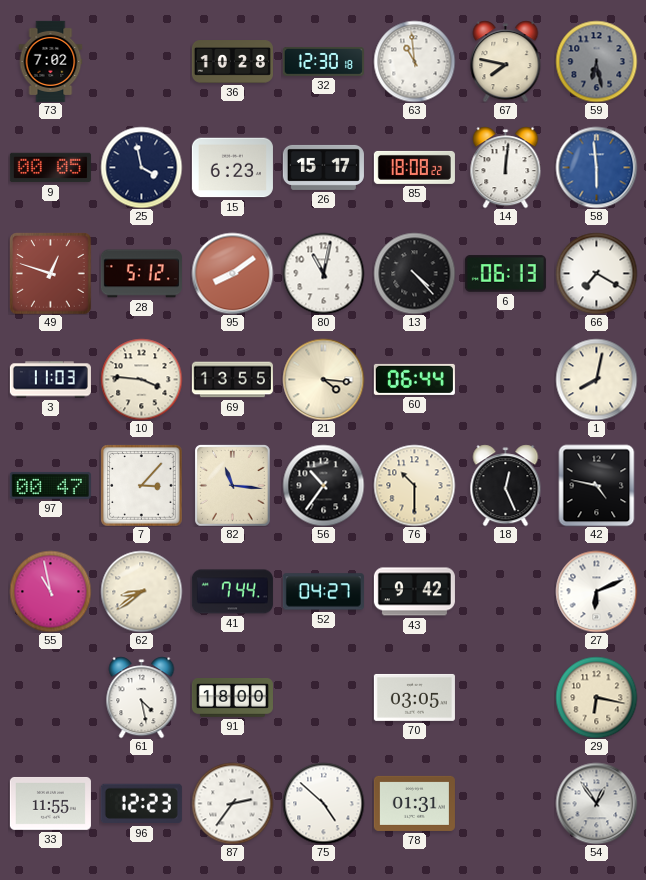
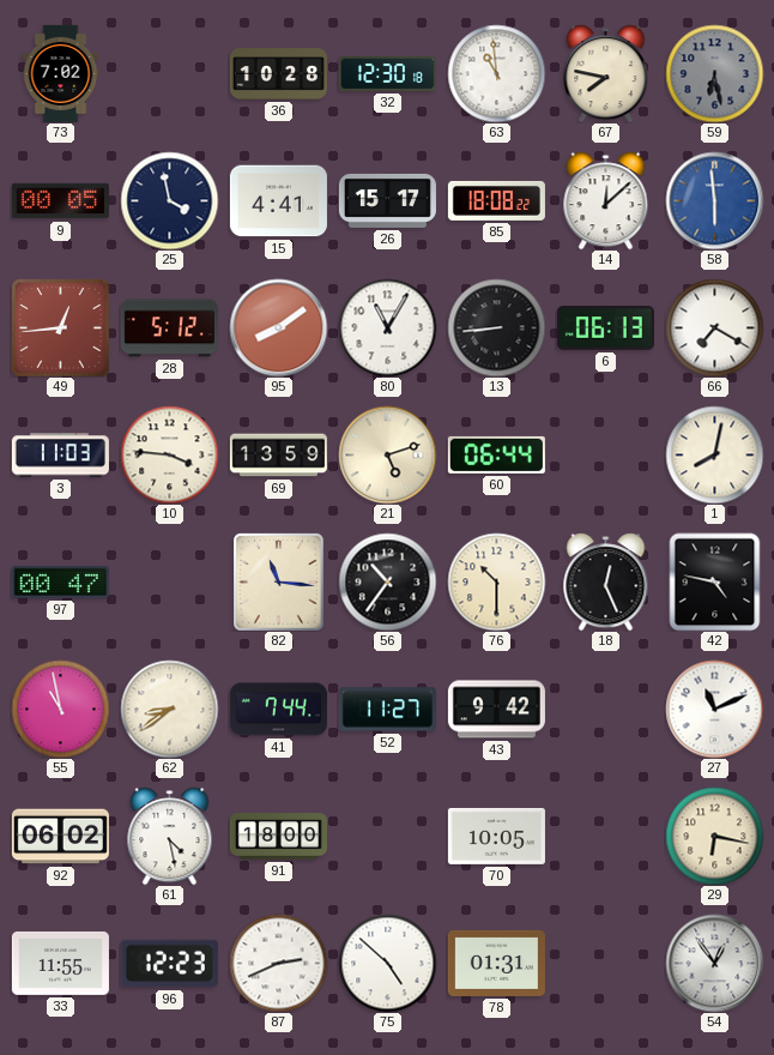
15: 6:23 -> 4:41
14: 12:01 -> 12:08
49: 12:48 -> 12:44
80: 11:02 -> 11:05
13: 4:23 -> 8:44
69: 13:55 -> 13:59
21: 4:16 -> 5:12
7: 3:07 -> none
52: 04:27 -> 11:27
27: 6:11 -> 11:11
92: none -> 06:02
70: 03:05 -> 10:05
87: 2:36 -> 2:41
